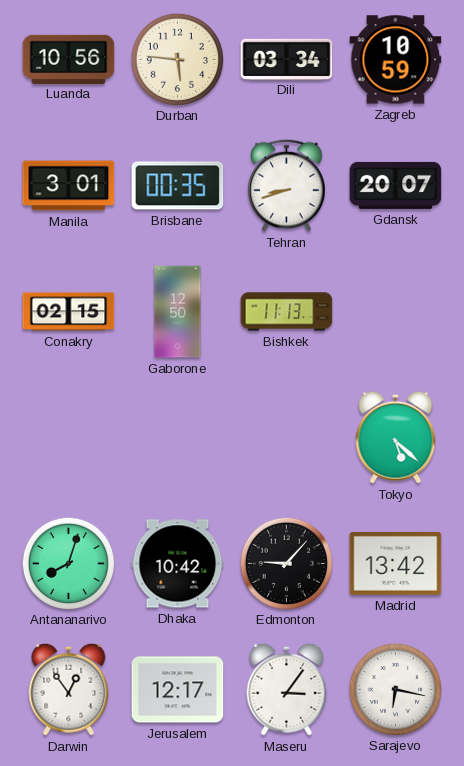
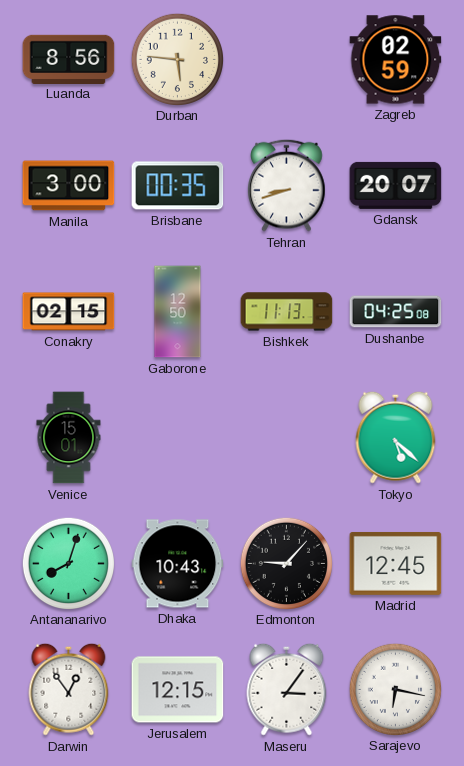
Luanda: 10:56 -> 8:56
Dili: 03:34 -> none
Zagreb: 10:59 -> 02:59
Manila: 3:01 -> 3:00
Dushanbe: none -> 04:25
Venice: none -> 15:01
Dhaka: 10:42 -> 10:43
Madrid: 13:42 -> 12:45
Jerusalem: 12:17 -> 12:15
